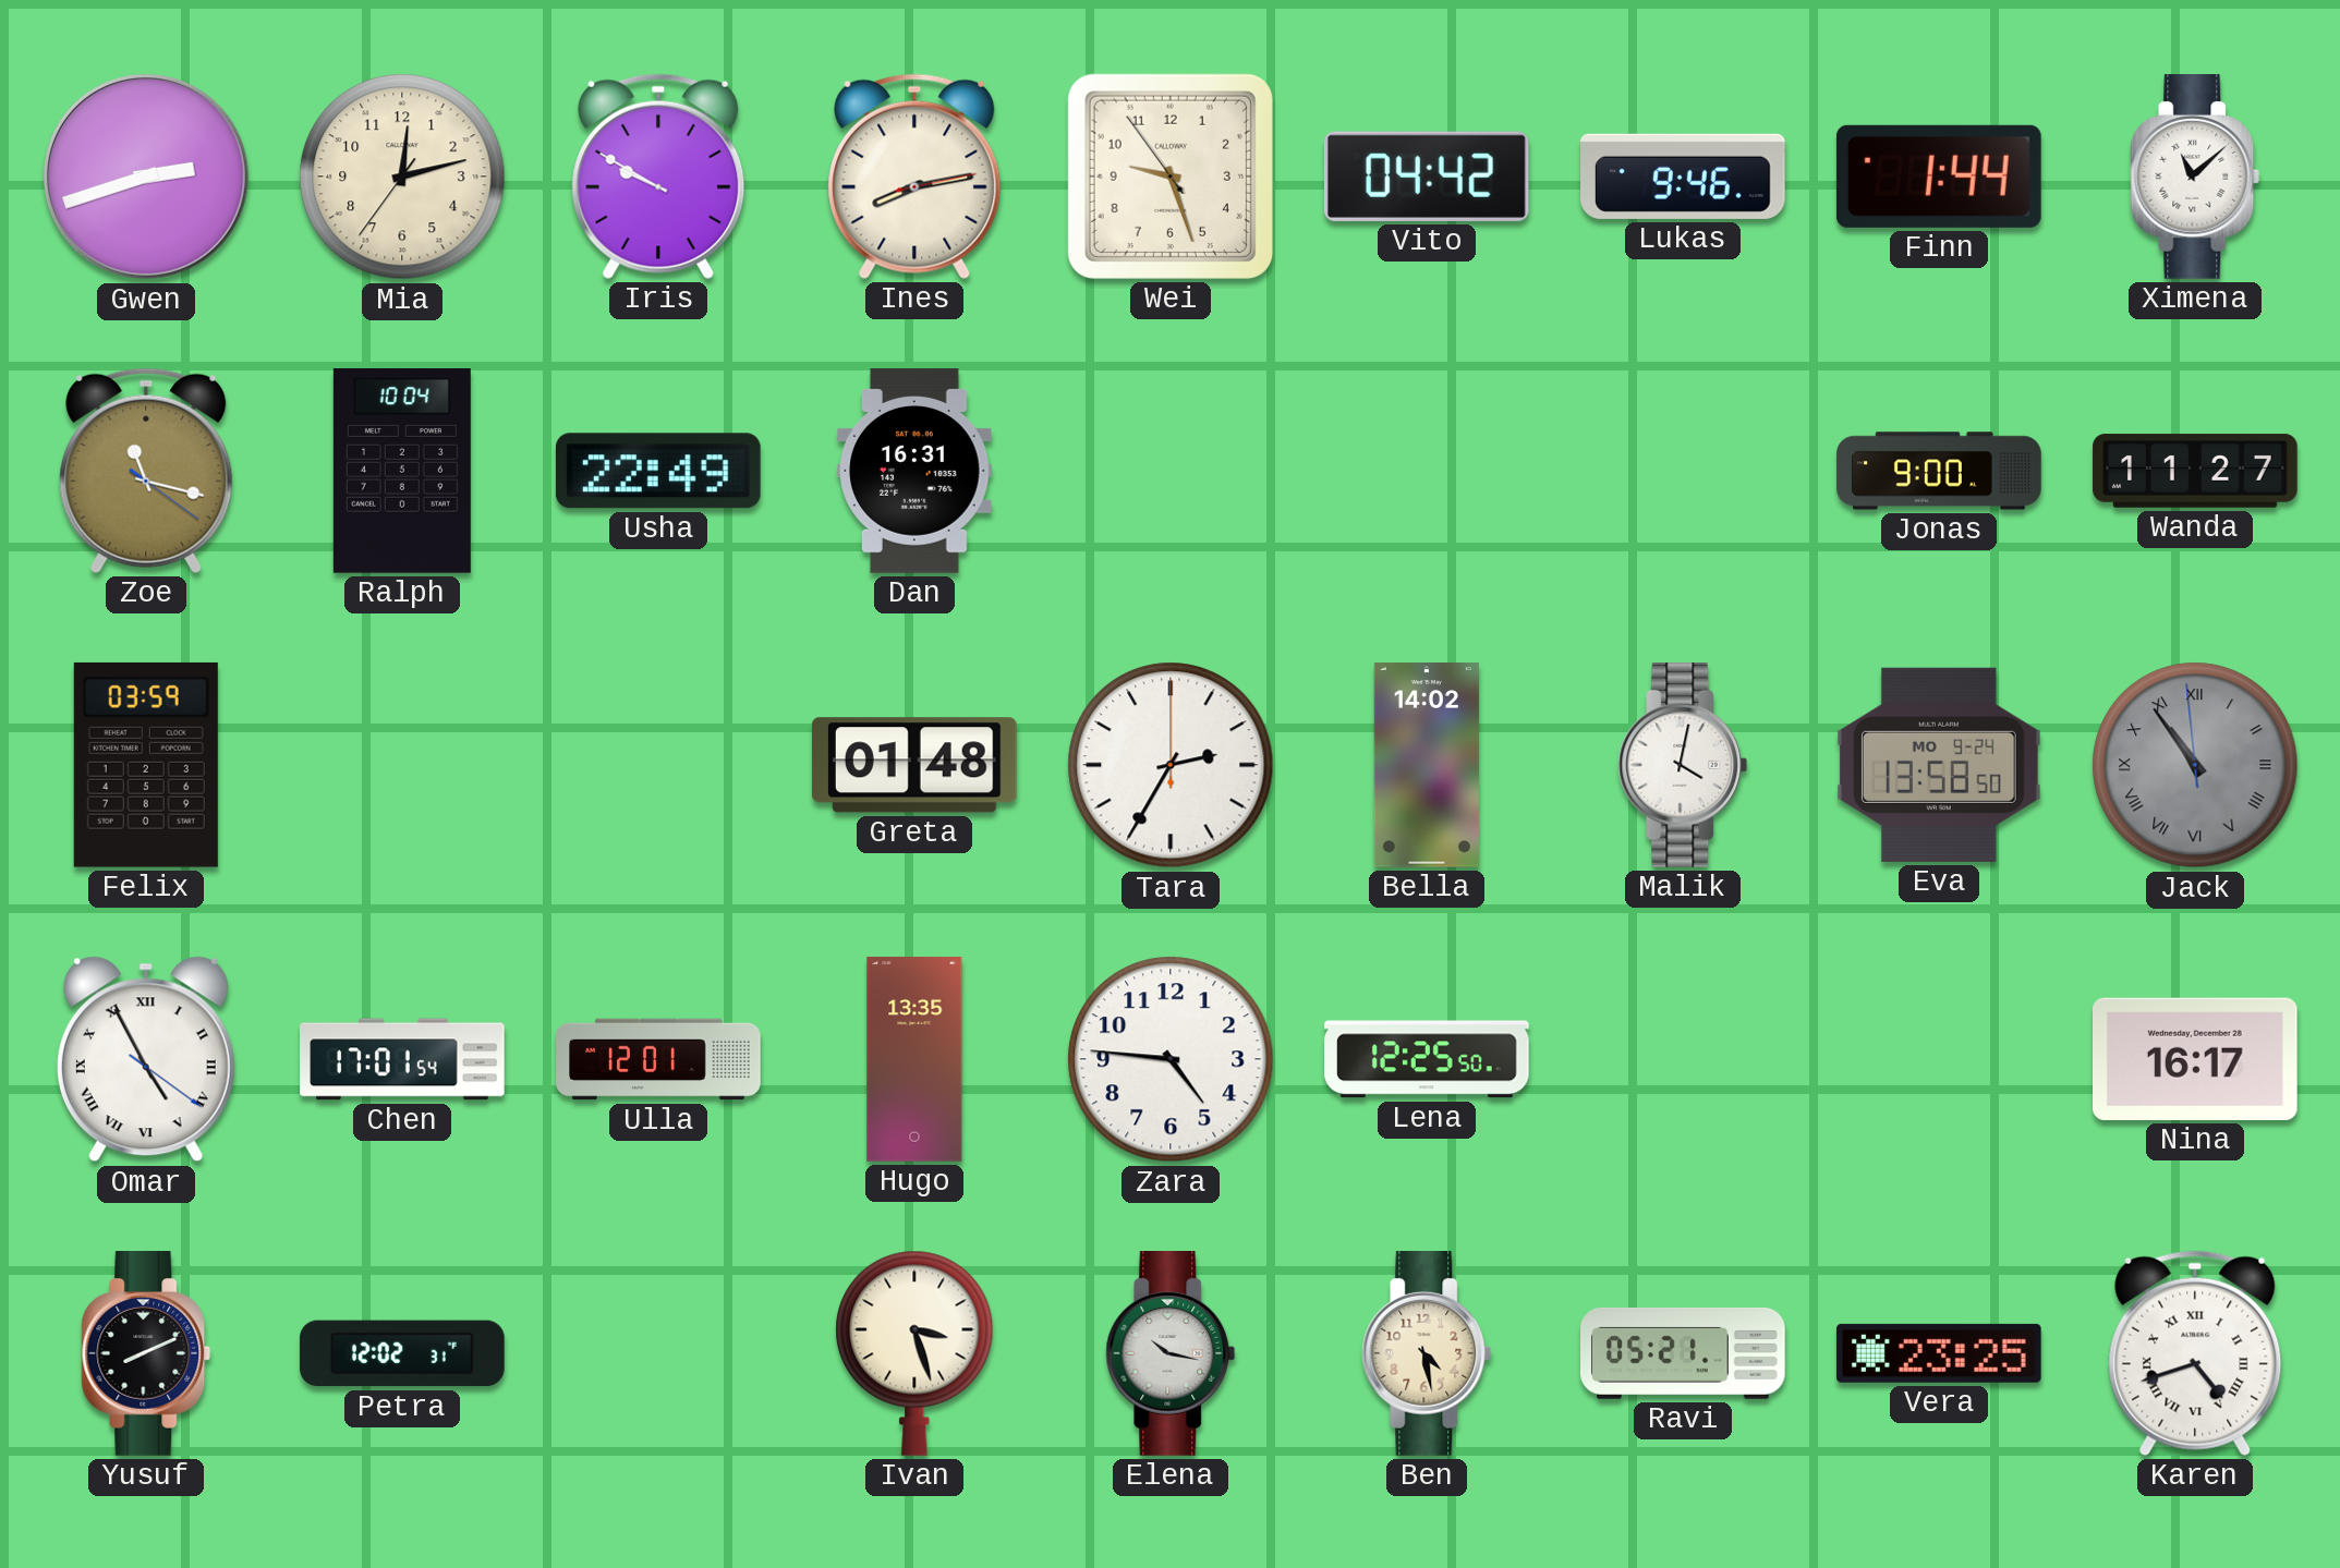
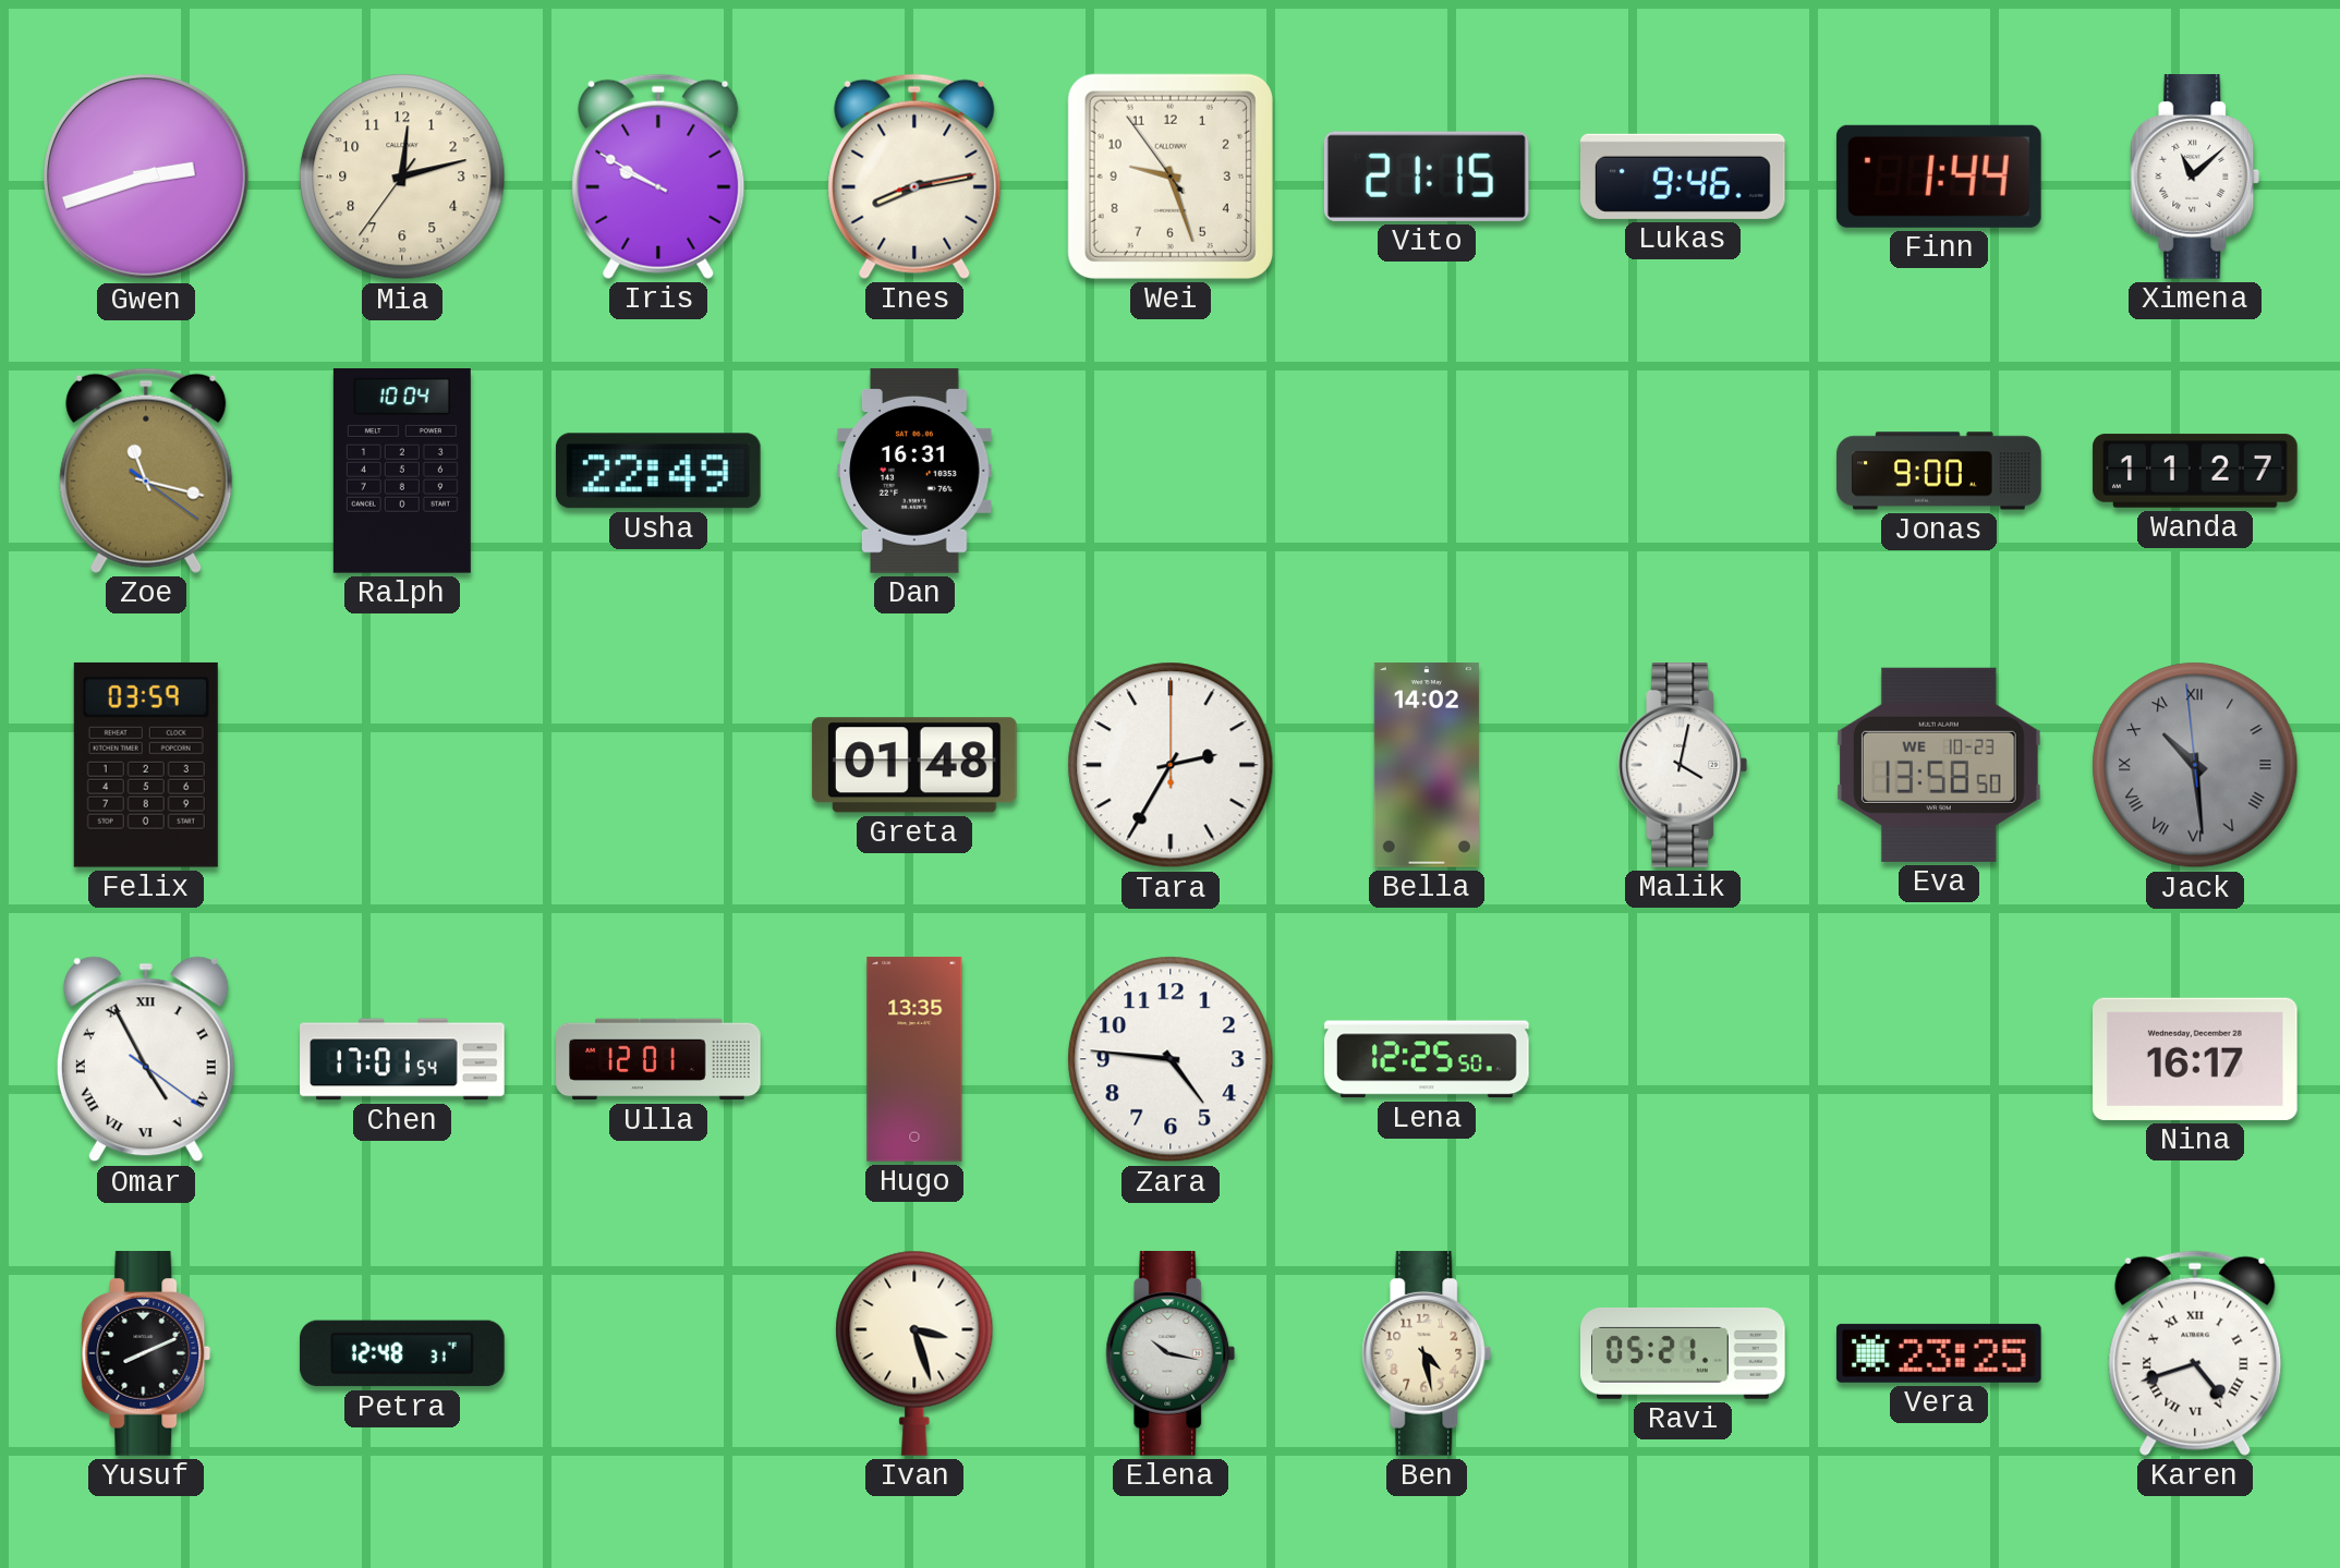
Vito: 04:42 -> 21:15
Eva date: MO 9-24 -> WE 10-23
Jack: 10:53 -> 10:28
Petra: 12:02 -> 12:48
